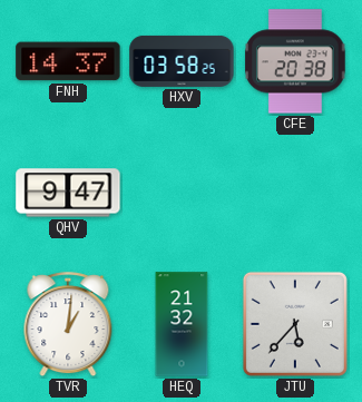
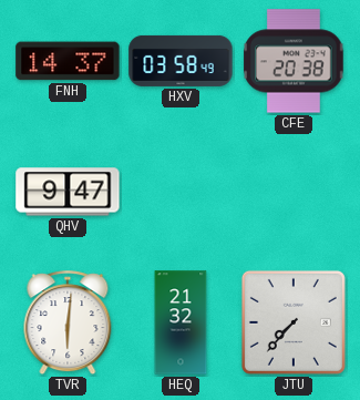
HXV: 03:58:25 -> 03:58:49
TVR: 1:01 -> 6:01
JTU: 5:37 -> 7:37
